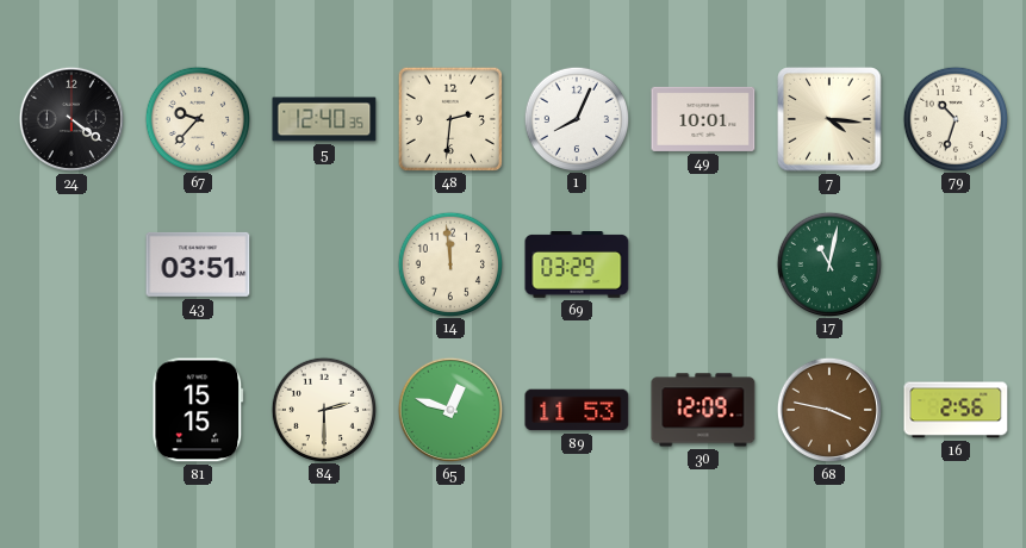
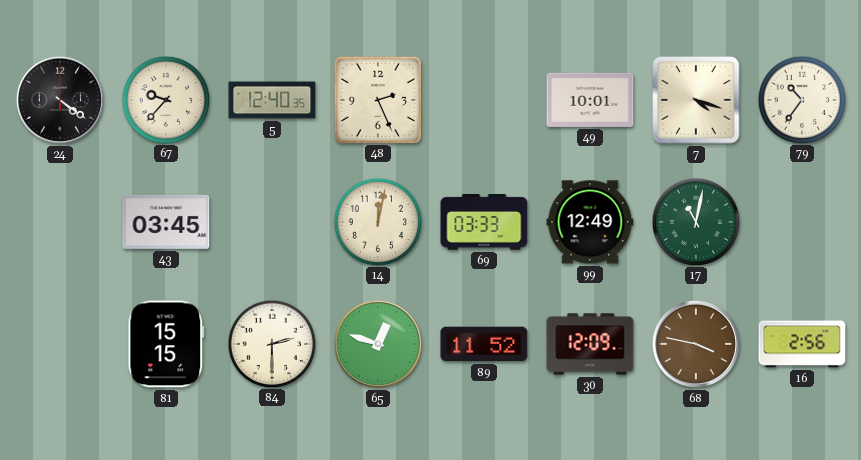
48: 2:31 -> 2:26
1: 8:04 -> none
7: 4:16 -> 4:18
79: 10:33 -> 10:36
43: 03:51 -> 03:45
14: 11:59 -> 12:02
69: 03:29 -> 03:33
99: none -> 12:49
89: 11:53 -> 11:52
